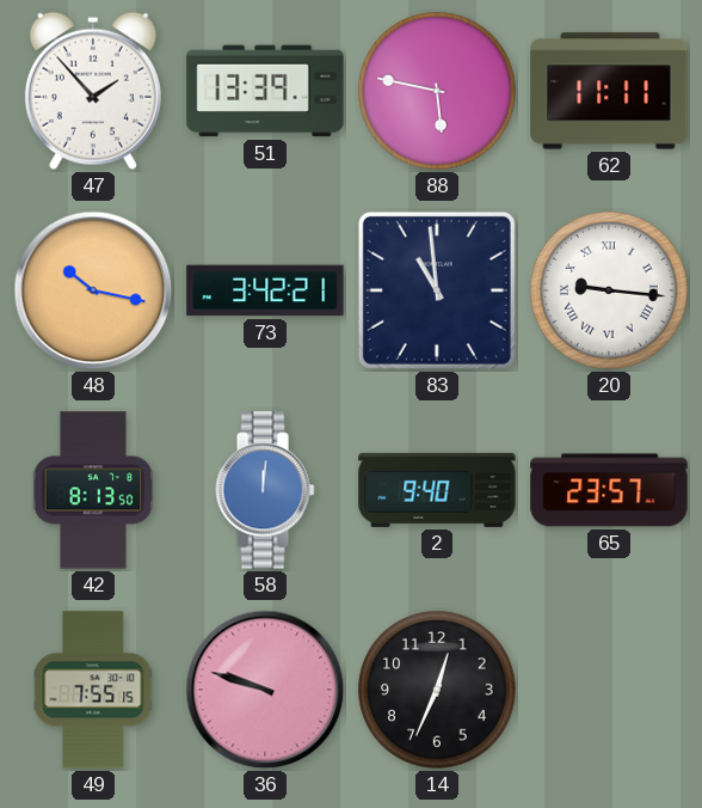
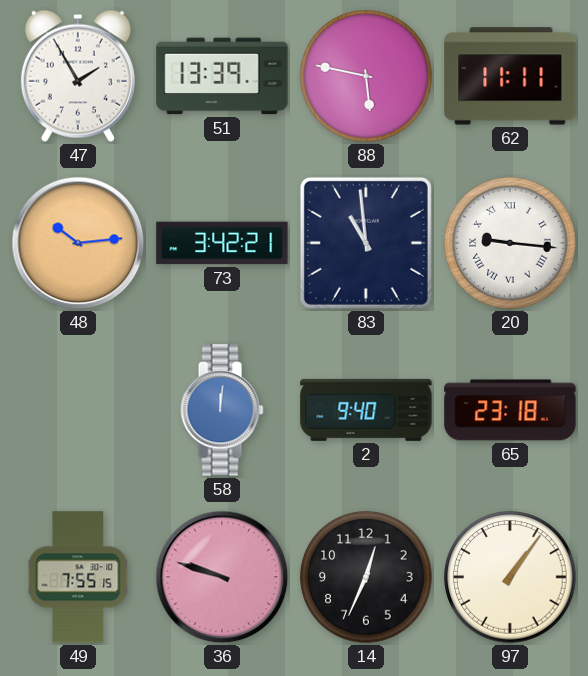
47: 1:53 -> 1:55
48: 10:17 -> 10:14
42: 8:13 -> none
65: 23:57 -> 23:18
97: none -> 1:06
